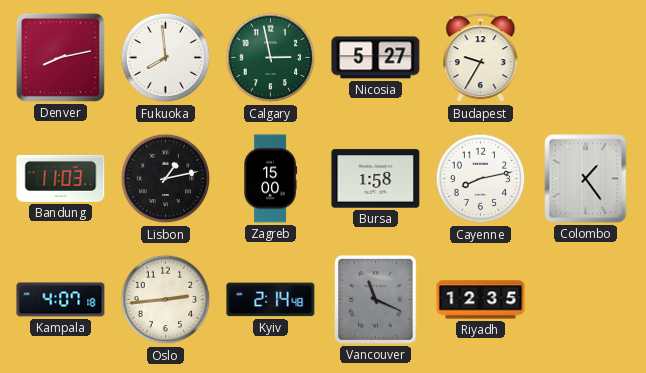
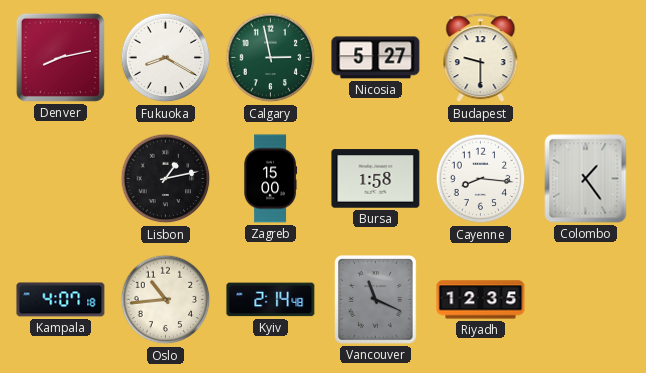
Fukuoka: 7:59 -> 8:20
Budapest: 9:35 -> 9:30
Bandung: 11:03 -> none
Cayenne: 8:13 -> 8:16
Oslo: 2:44 -> 10:44
